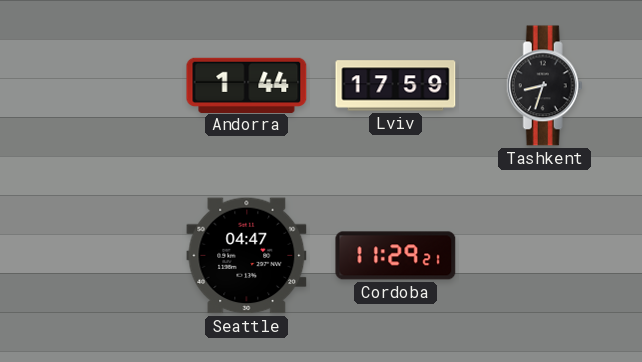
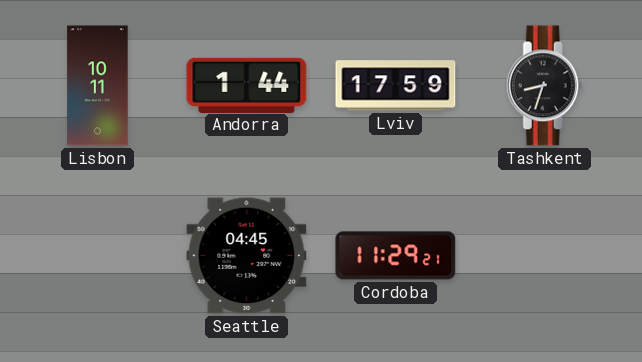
Lisbon: none -> 10:11
Seattle: 04:47 -> 04:45
